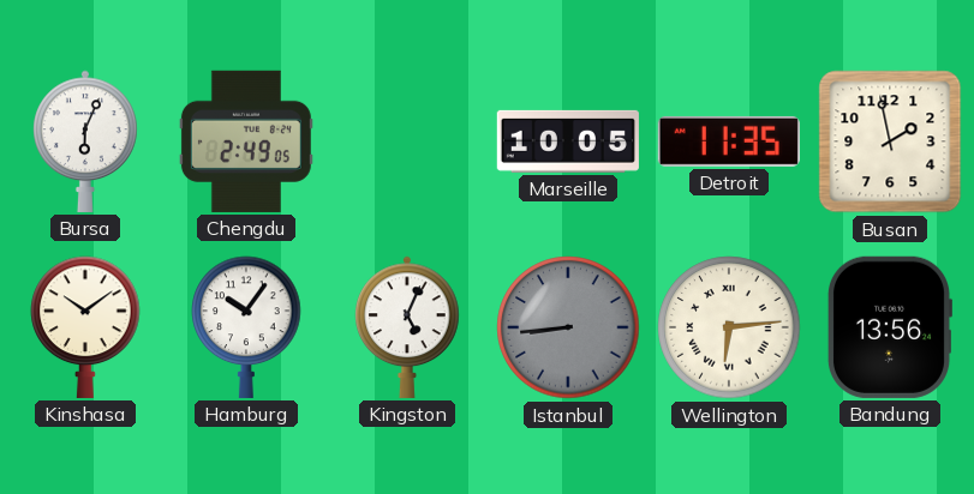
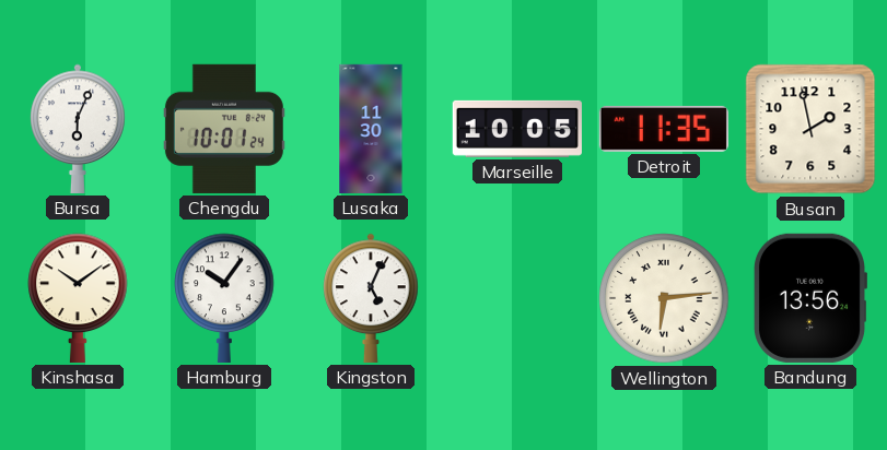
Chengdu: 2:49 -> 10:01
Lusaka: none -> 11:30
Istanbul: 8:44 -> none
